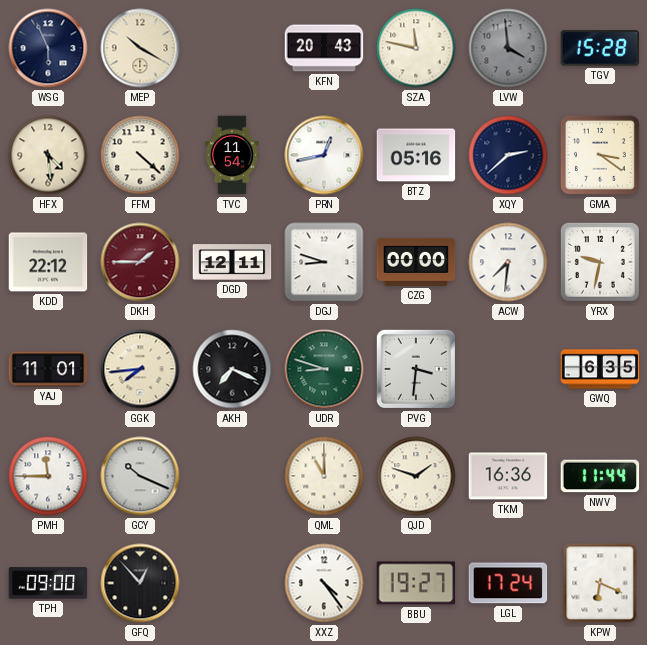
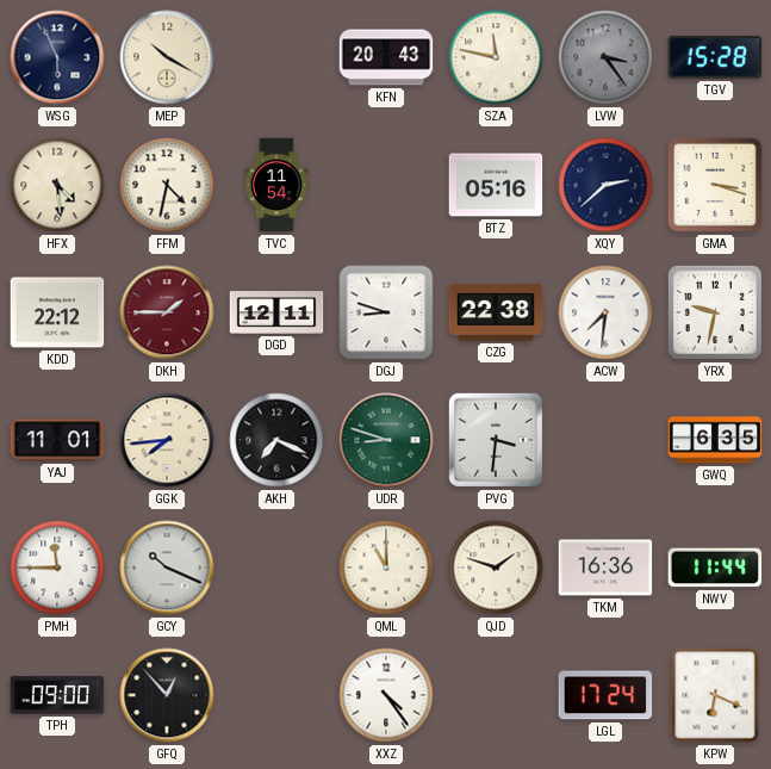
LVW: 3:59 -> 3:24
FFM: 4:22 -> 4:32
PRN: 12:43 -> none
GMA: 3:21 -> 3:18
CZG: 00:00 -> 22:38
BBU: 19:27 -> none
